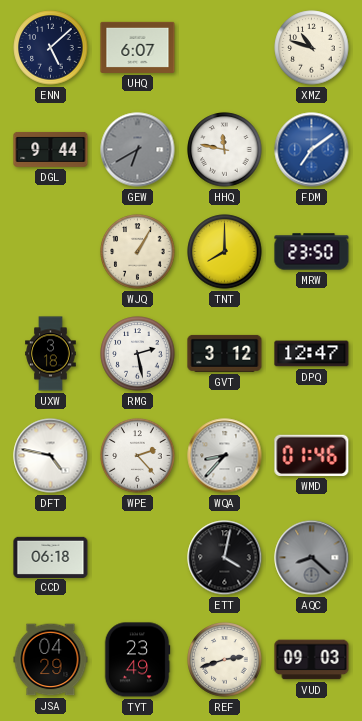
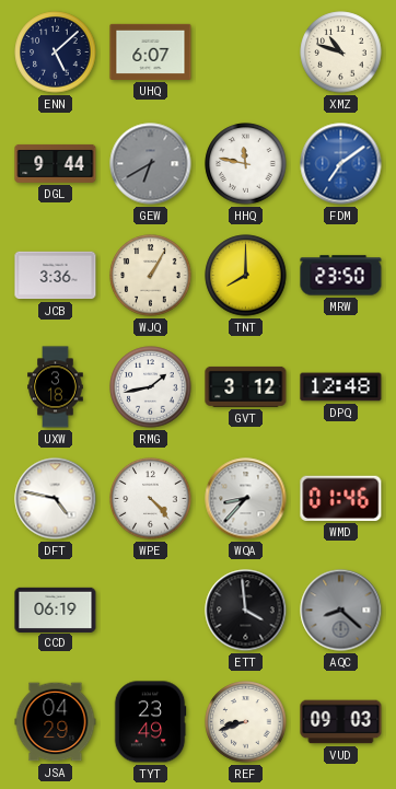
JCB: none -> 3:36
RMG: 2:28 -> 1:43
DPQ: 12:47 -> 12:48
WPE: 2:23 -> 4:23
CCD: 06:18 -> 06:19
ETT: 4:02 -> 3:59
REF: 2:42 -> 8:42
